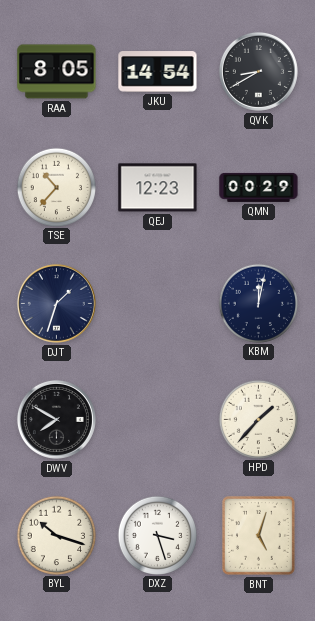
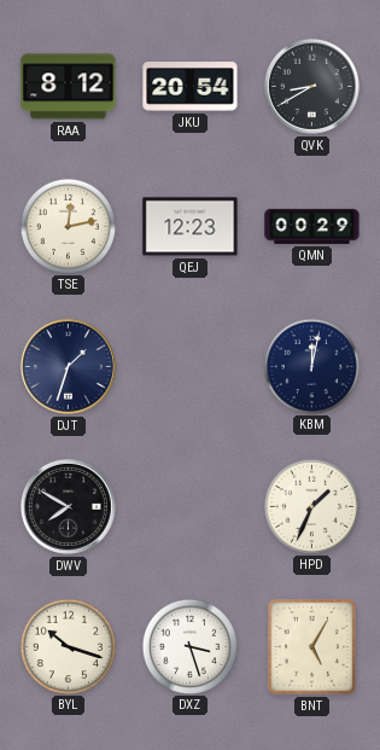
RAA: 8:05 -> 8:12
JKU: 14:54 -> 20:54
TSE: 10:37 -> 12:13
HPD: 1:37 -> 1:34
BNT: 5:03 -> 5:05
